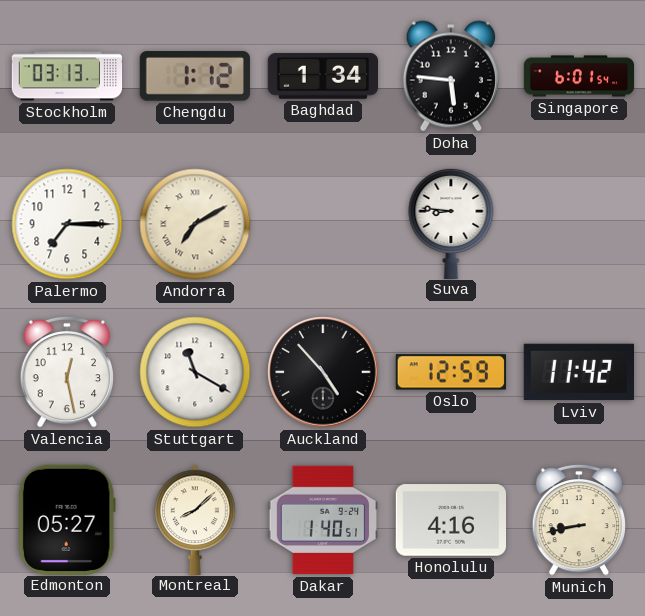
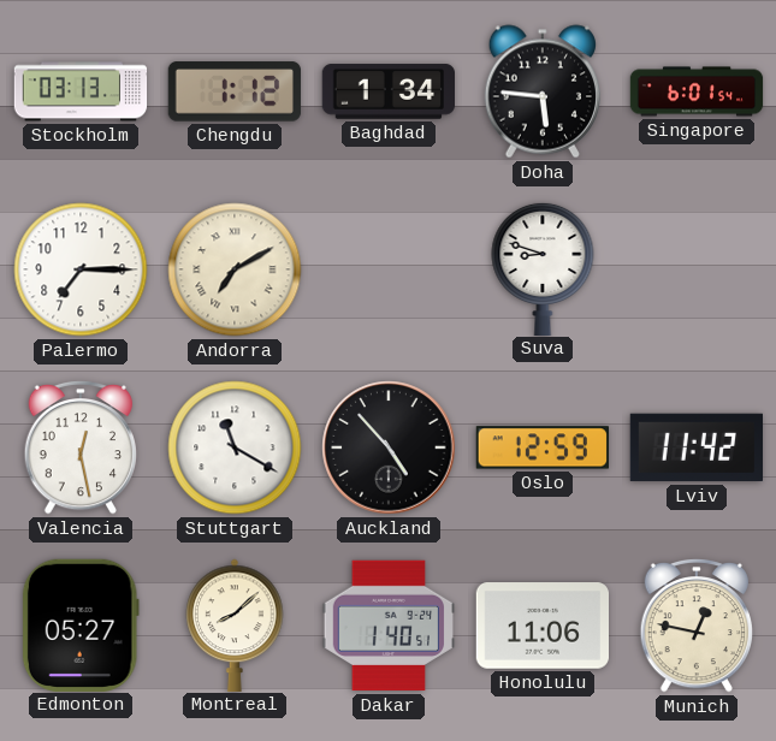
Suva: 8:46 -> 8:48
Honolulu: 4:16 -> 11:06
Munich: 8:43 -> 12:47
